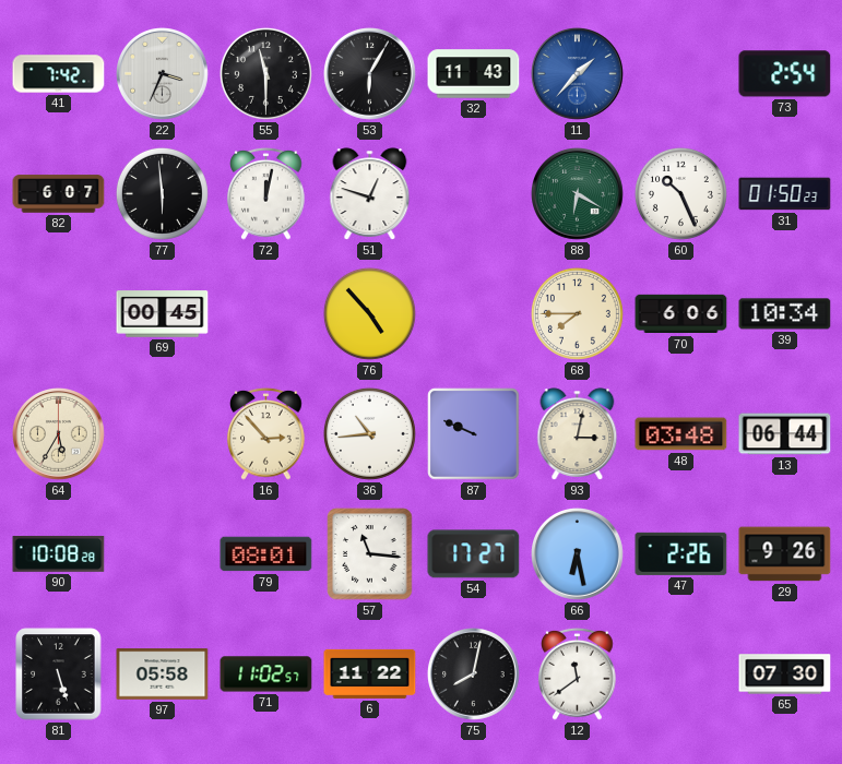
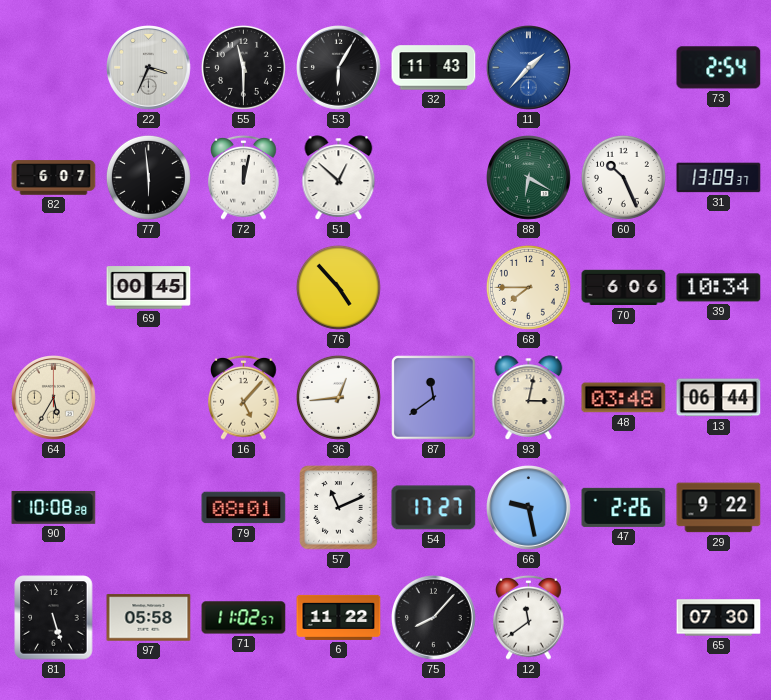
41: 7:42 -> none
51: 12:48 -> 12:52
31: 01:50 -> 13:09
16: 2:53 -> 5:07
36: 10:44 -> 12:44
87: 9:49 -> 11:39
57: 11:16 -> 11:11
66: 6:28 -> 9:28
29: 9:26 -> 9:22
75: 8:02 -> 8:07
